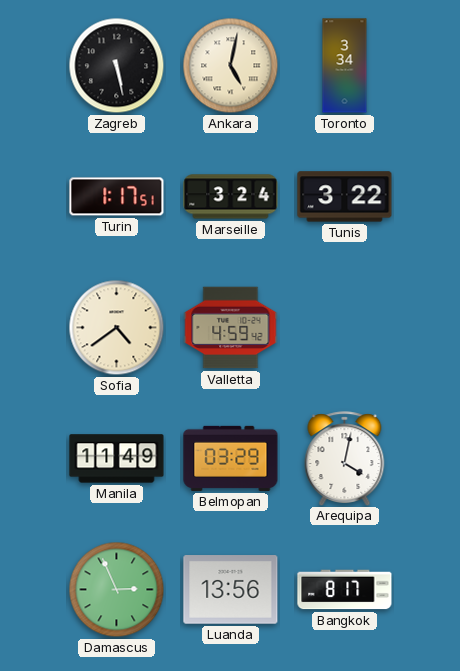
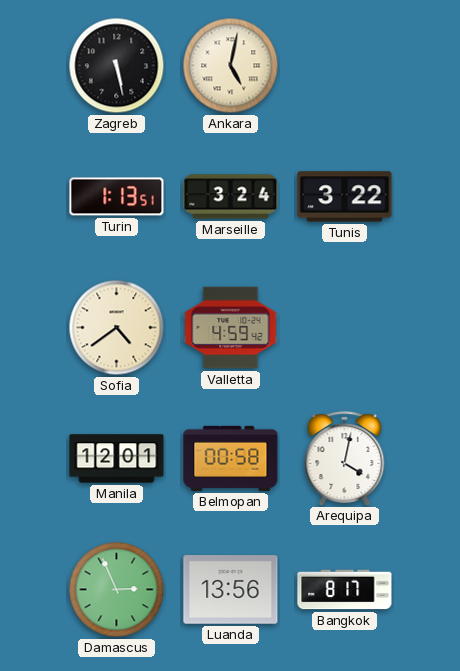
Toronto: 3:34 -> none
Turin: 1:17 -> 1:13
Manila: 11:49 -> 12:01
Belmopan: 03:29 -> 00:58
